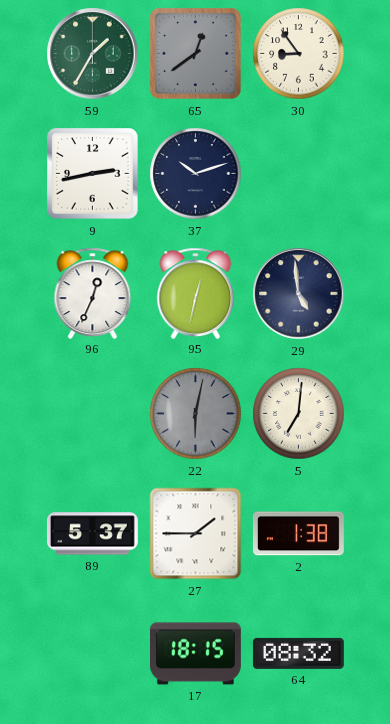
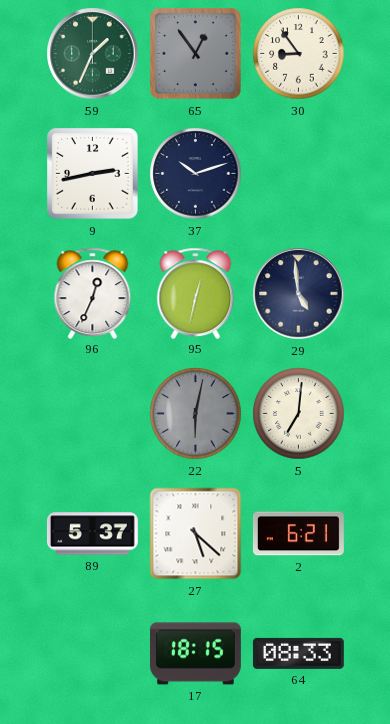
59: 1:35 -> 1:34
65: 12:39 -> 12:54
27: 1:45 -> 5:22
2: 1:38 -> 6:21
64: 08:32 -> 08:33
